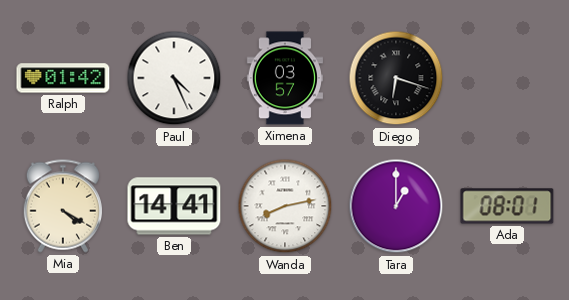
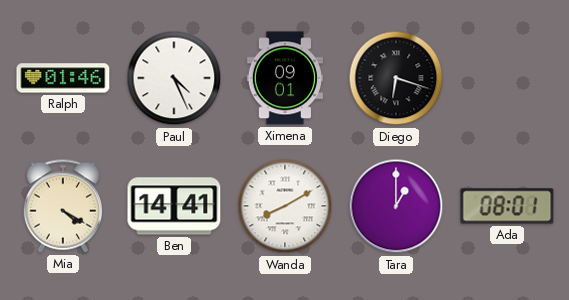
Ralph: 01:42 -> 01:46
Ximena: 03:57 -> 09:01
Wanda: 8:13 -> 8:10
